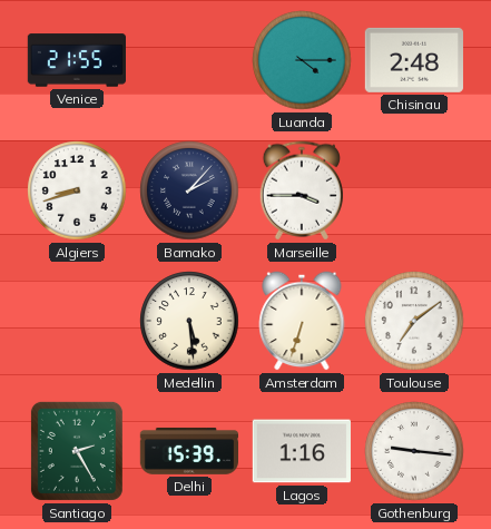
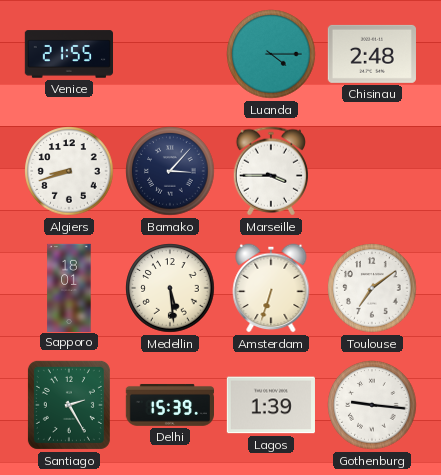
Bamako: 2:07 -> 3:07
Sapporo: none -> 18:01
Lagos: 1:16 -> 1:39
